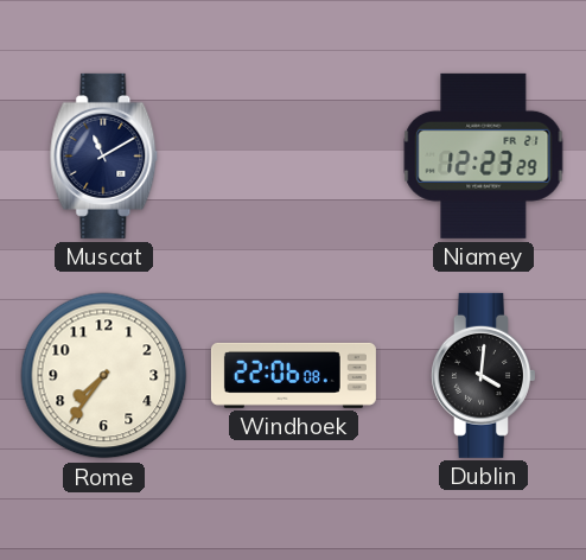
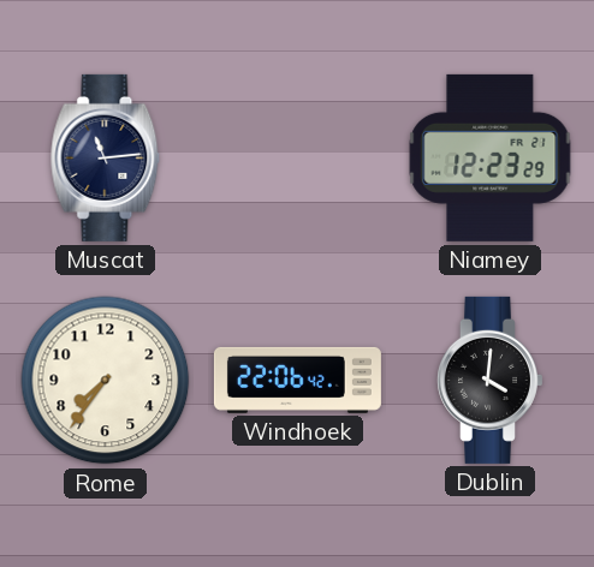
Muscat: 11:10 -> 11:14
Windhoek: 22:06:08 -> 22:06:42
